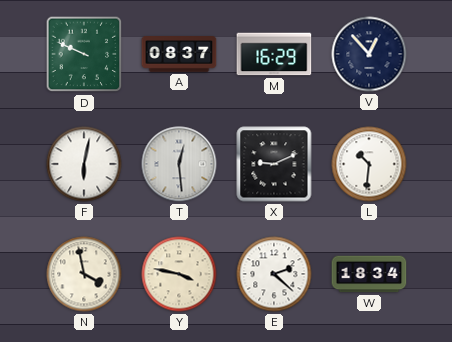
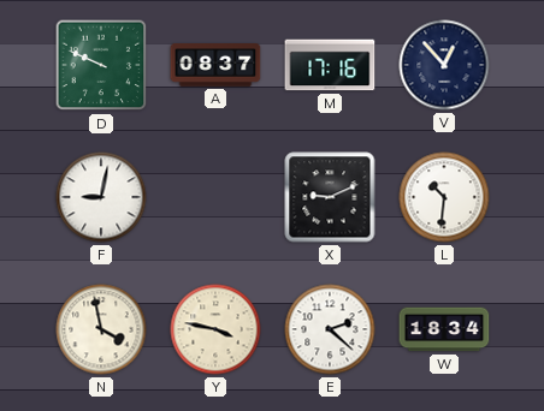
M: 16:29 -> 17:16
F: 6:02 -> 9:02
T: 12:29 -> none
